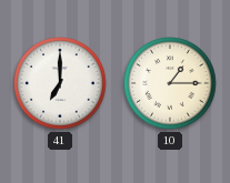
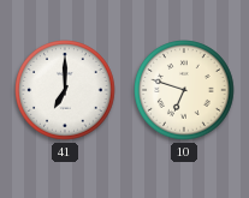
10: 1:15 -> 6:48
